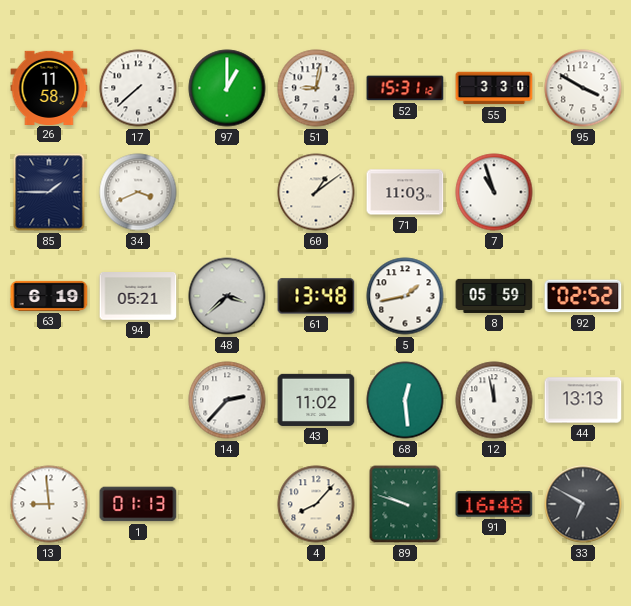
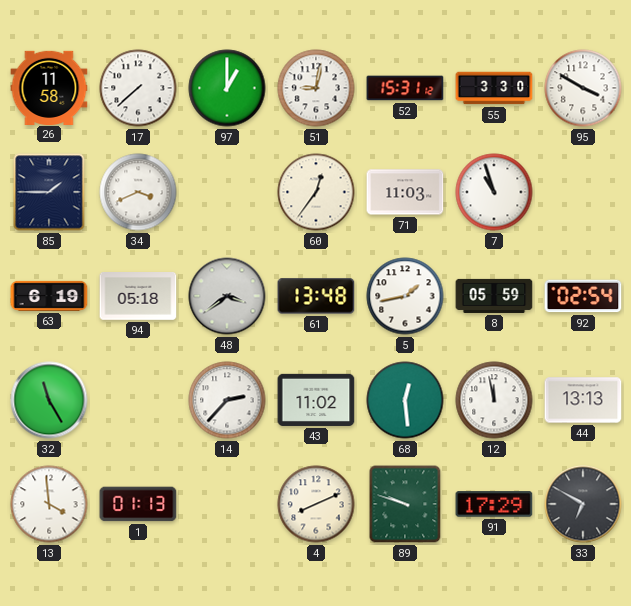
60: 1:09 -> 12:36
94: 05:21 -> 05:18
48: 3:38 -> 3:39
92: 02:52 -> 02:54
32: none -> 11:25
13: 8:59 -> 3:59
4: 8:07 -> 8:11
91: 16:48 -> 17:29
